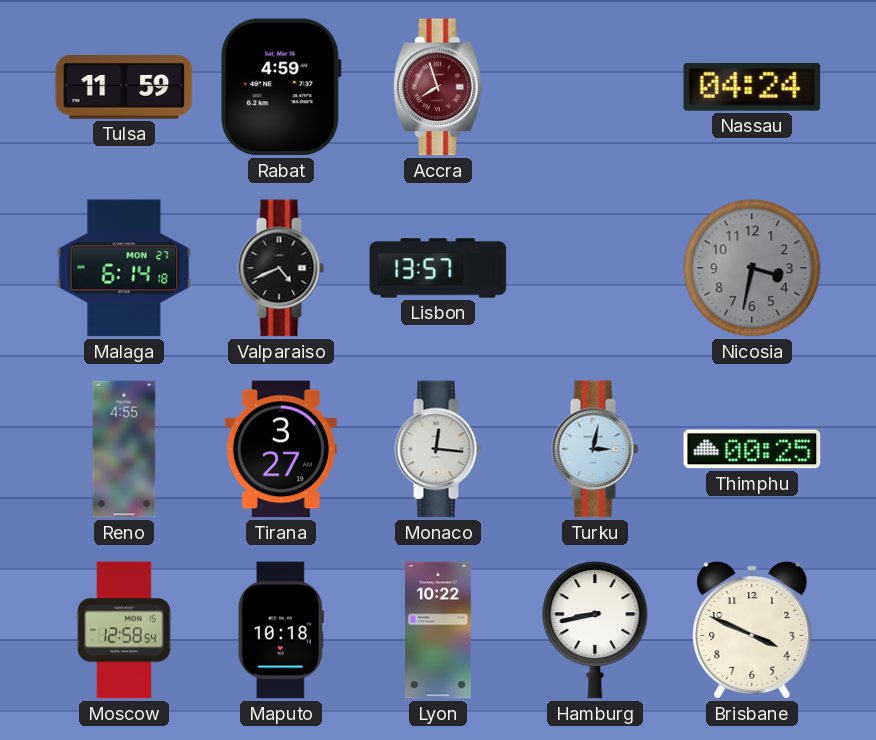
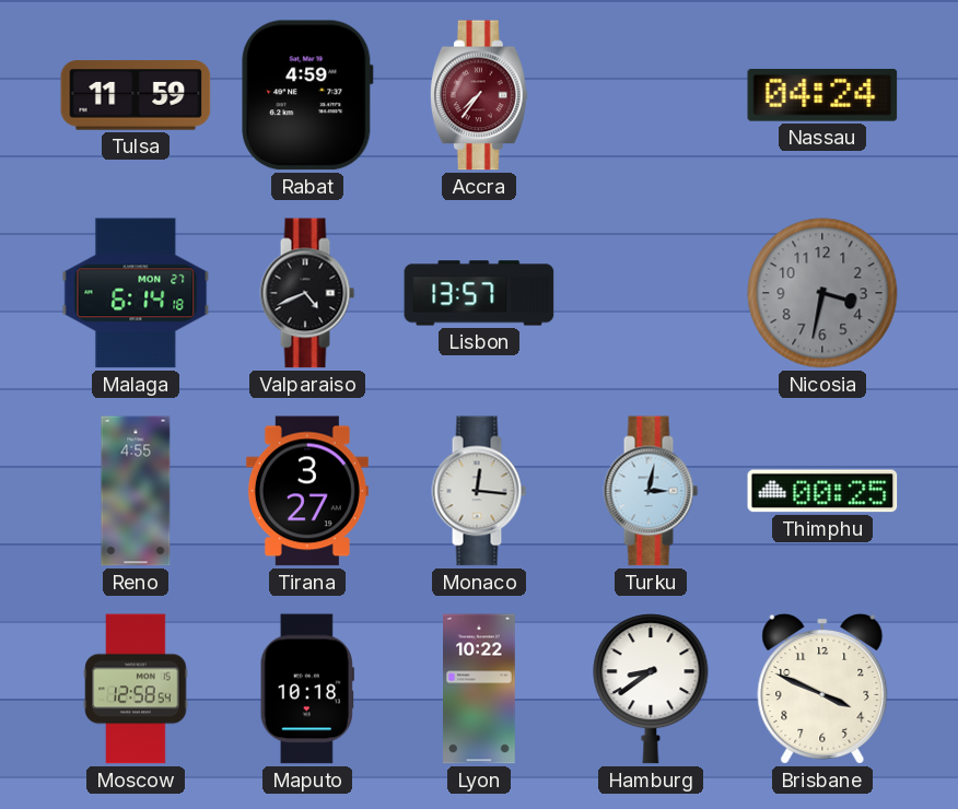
Accra: 7:57 -> 7:36
Hamburg: 8:43 -> 8:39
